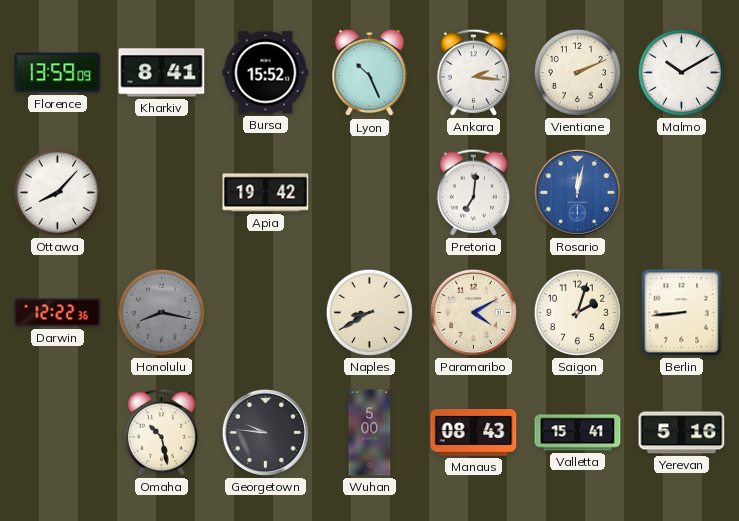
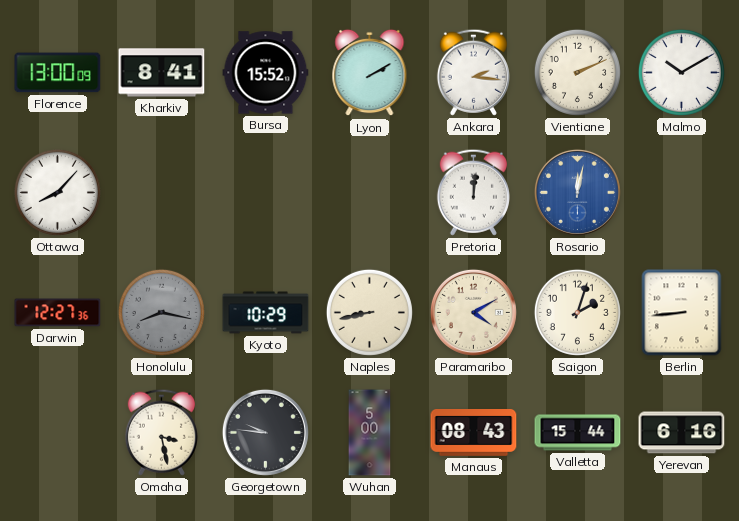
Florence: 13:59 -> 13:00
Lyon: 10:26 -> 2:10
Apia: 19:42 -> none
Pretoria: 7:01 -> 12:01
Darwin: 12:22 -> 12:27
Kyoto: none -> 10:29
Naples: 8:40 -> 8:43
Omaha: 10:28 -> 3:28
Valletta: 15:41 -> 15:44
Yerevan: 5:16 -> 6:16
